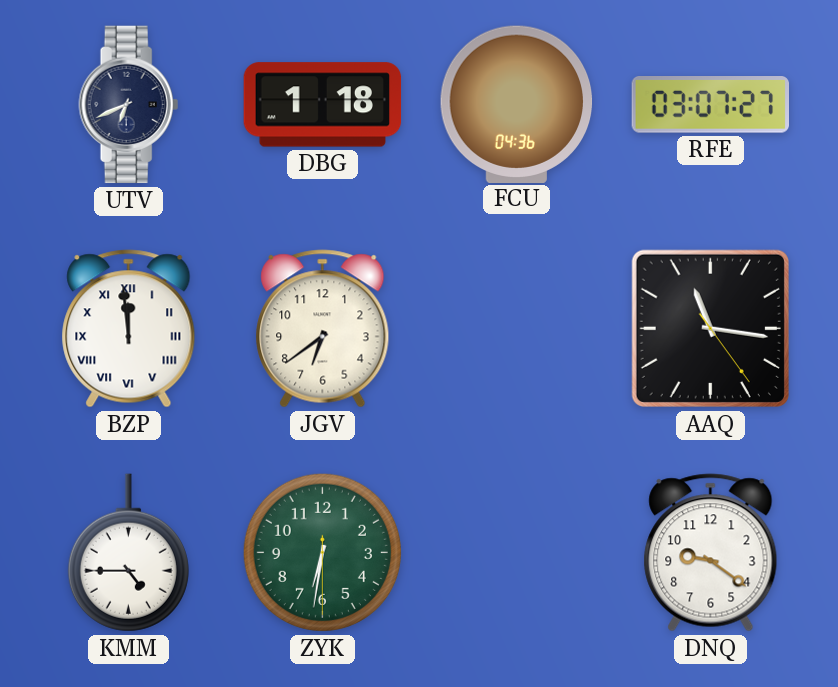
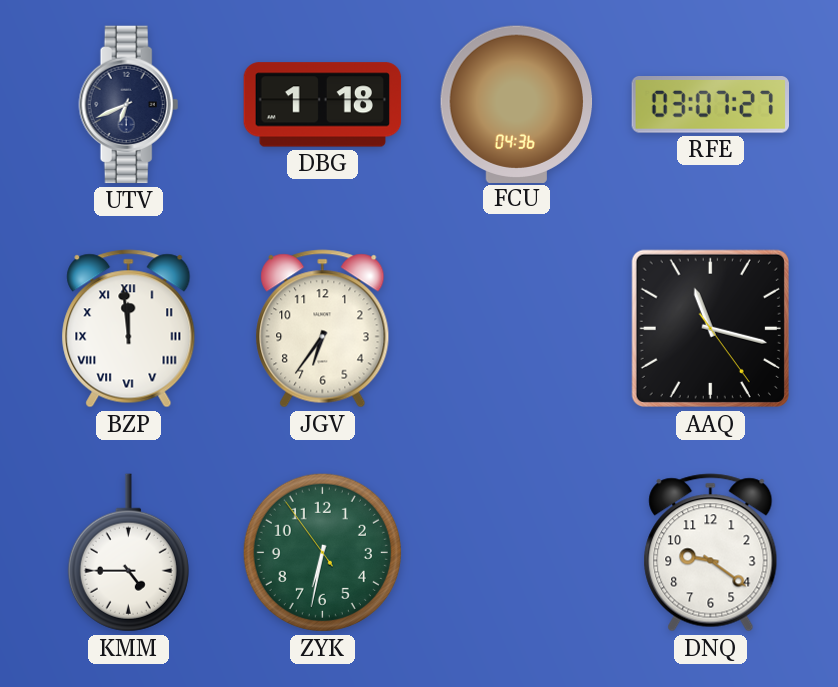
JGV: 6:39 -> 6:36
AAQ: 11:16 -> 11:17
ZYK: 6:31:30 -> 6:31:54
